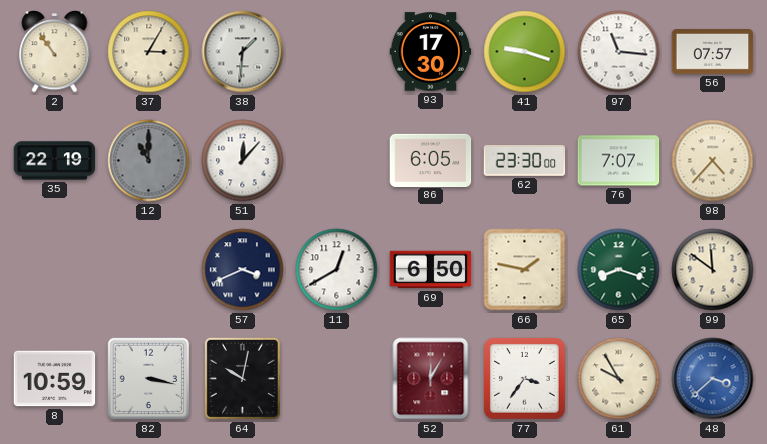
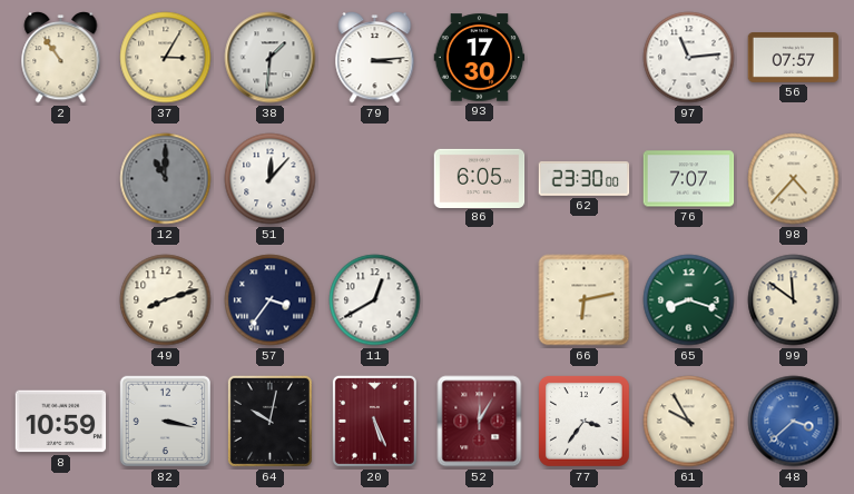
79: none -> 3:14
41: 9:18 -> none
97: 11:16 -> 11:14
35: 22:19 -> none
49: none -> 8:12
57: 3:41 -> 3:36
69: 6:50 -> none
66: 1:47 -> 6:13
20: none -> 5:26
